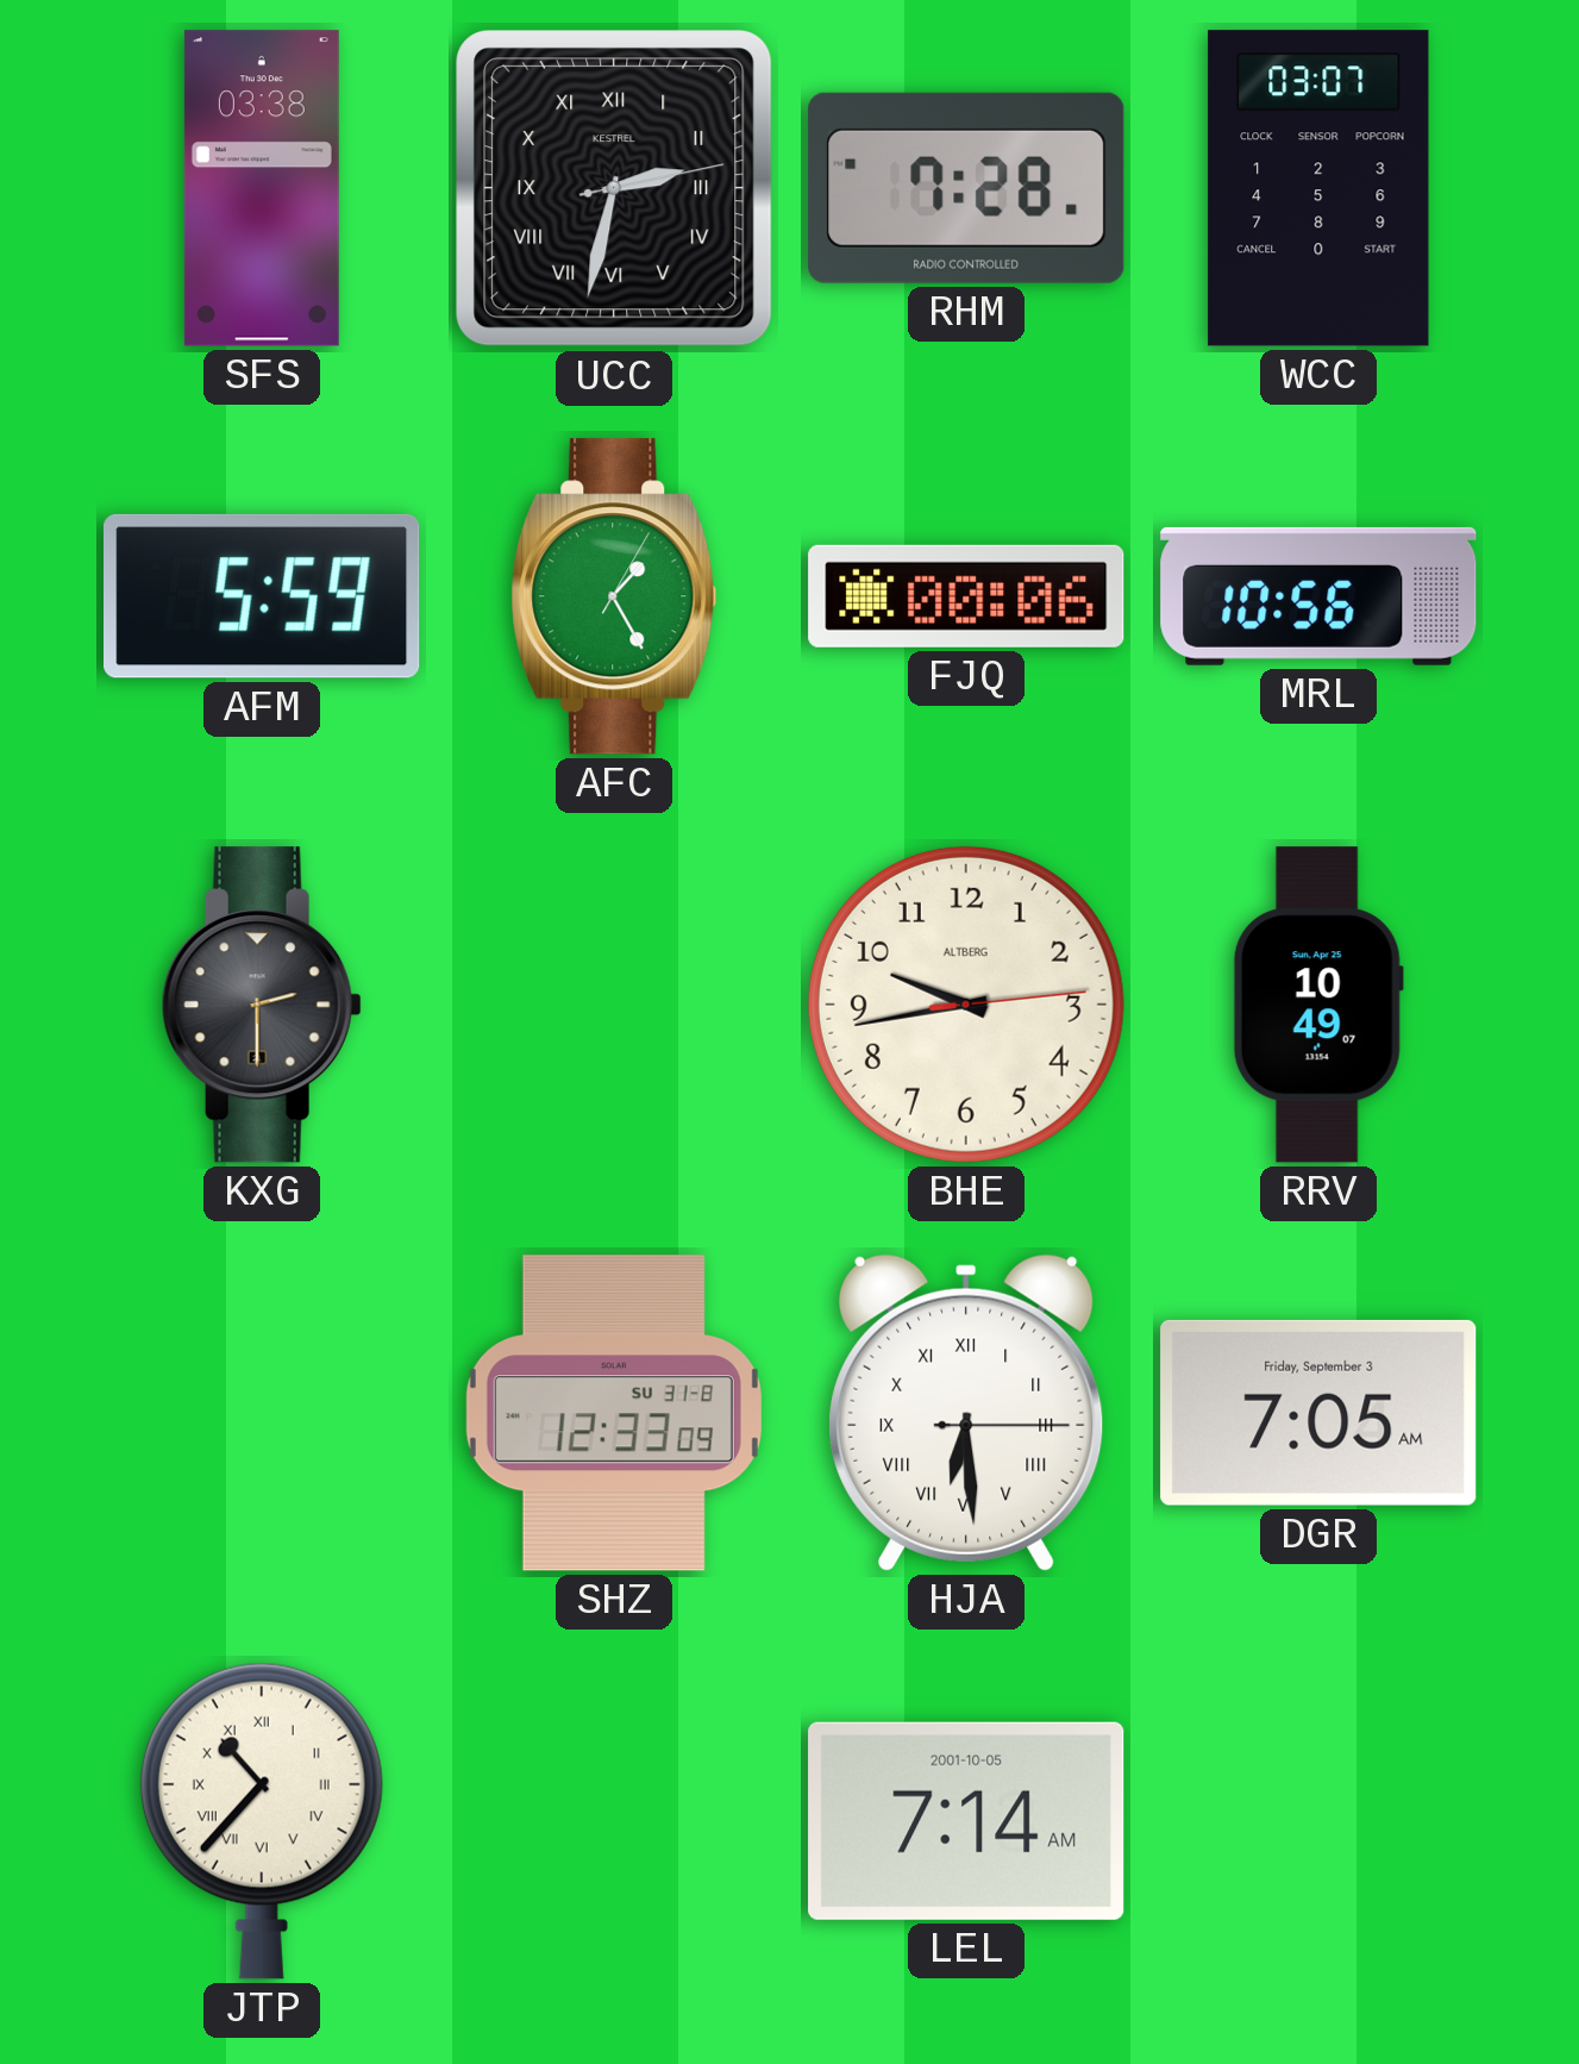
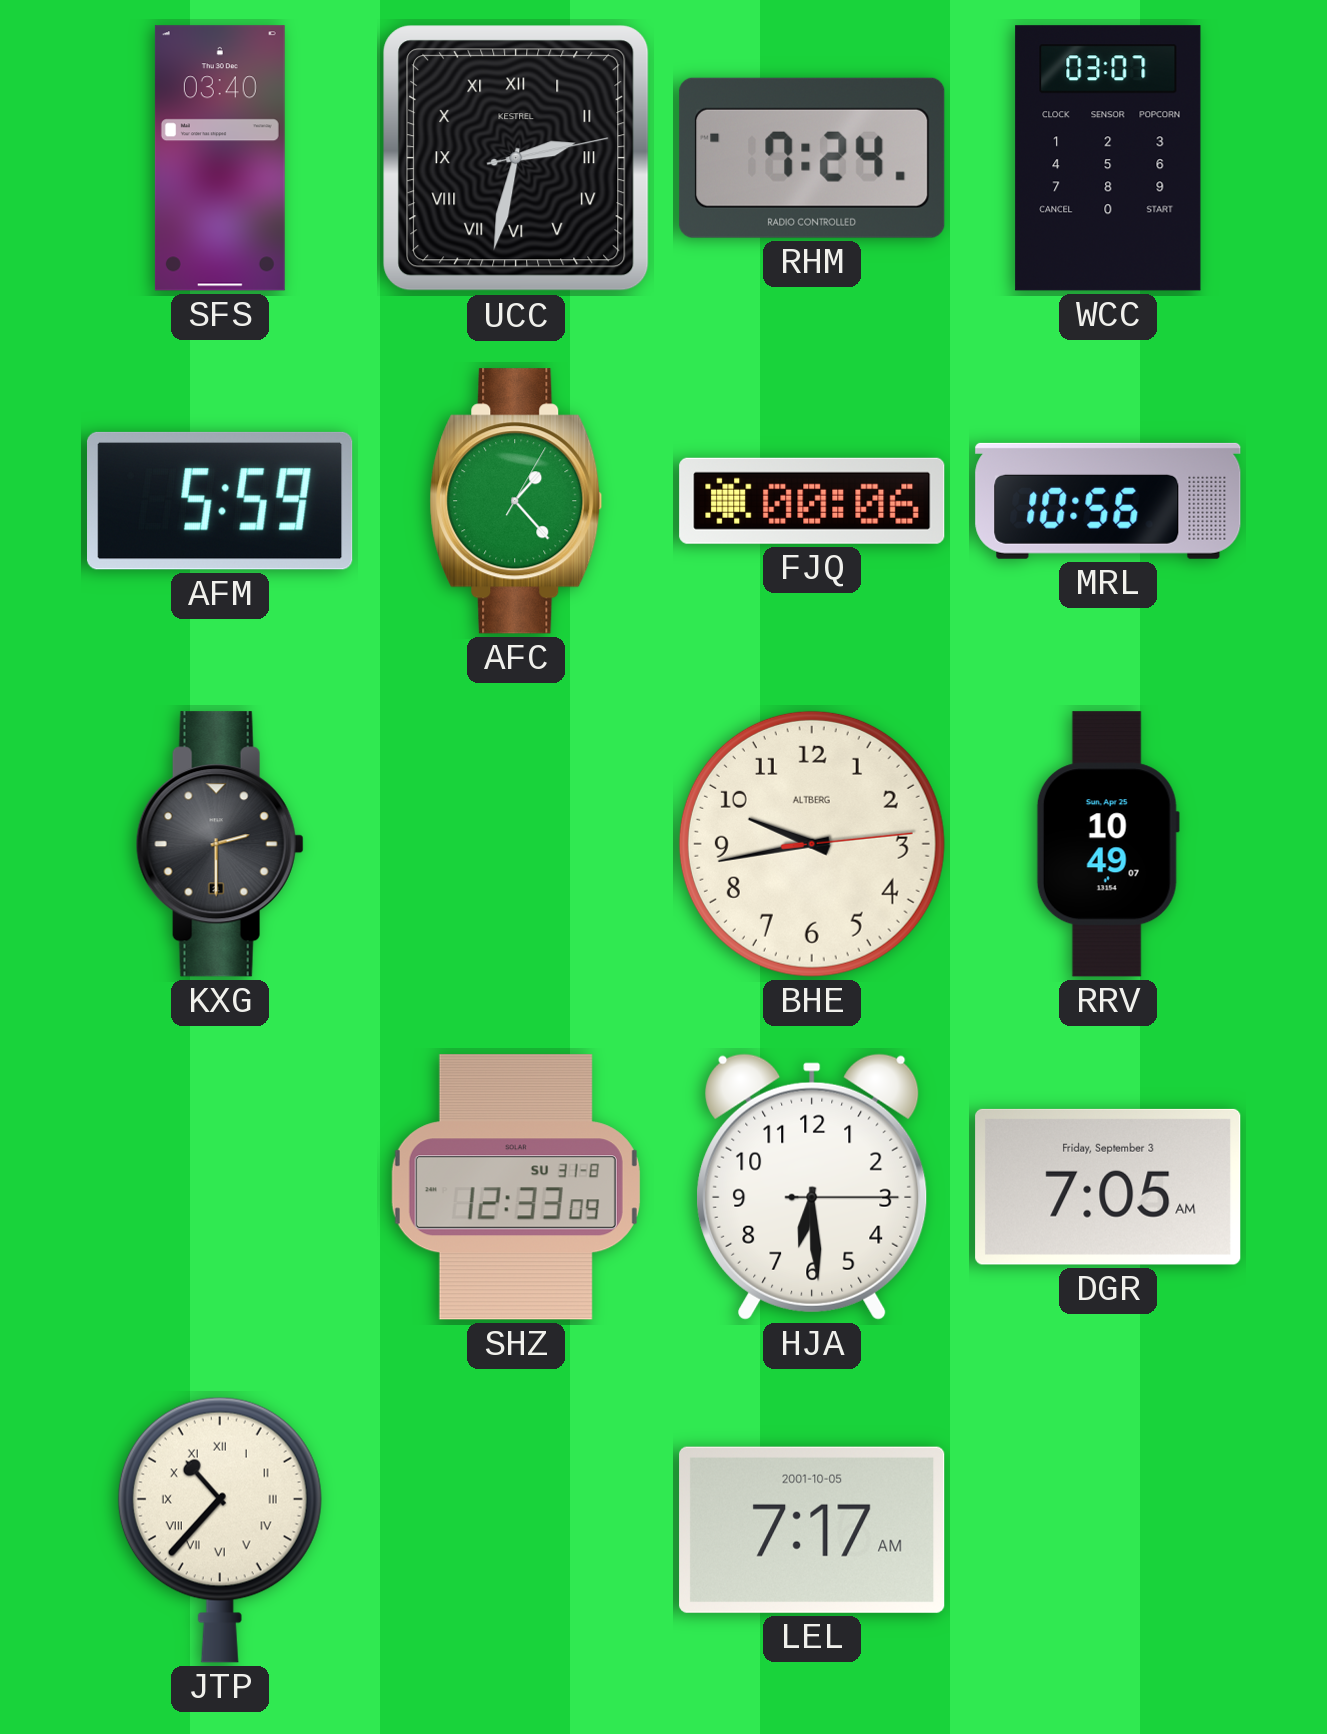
SFS: 03:38 -> 03:40
RHM: 7:28 -> 7:24
AFC: 1:25 -> 1:23
HJA numerals: Roman -> Arabic
LEL: 7:14 -> 7:17
